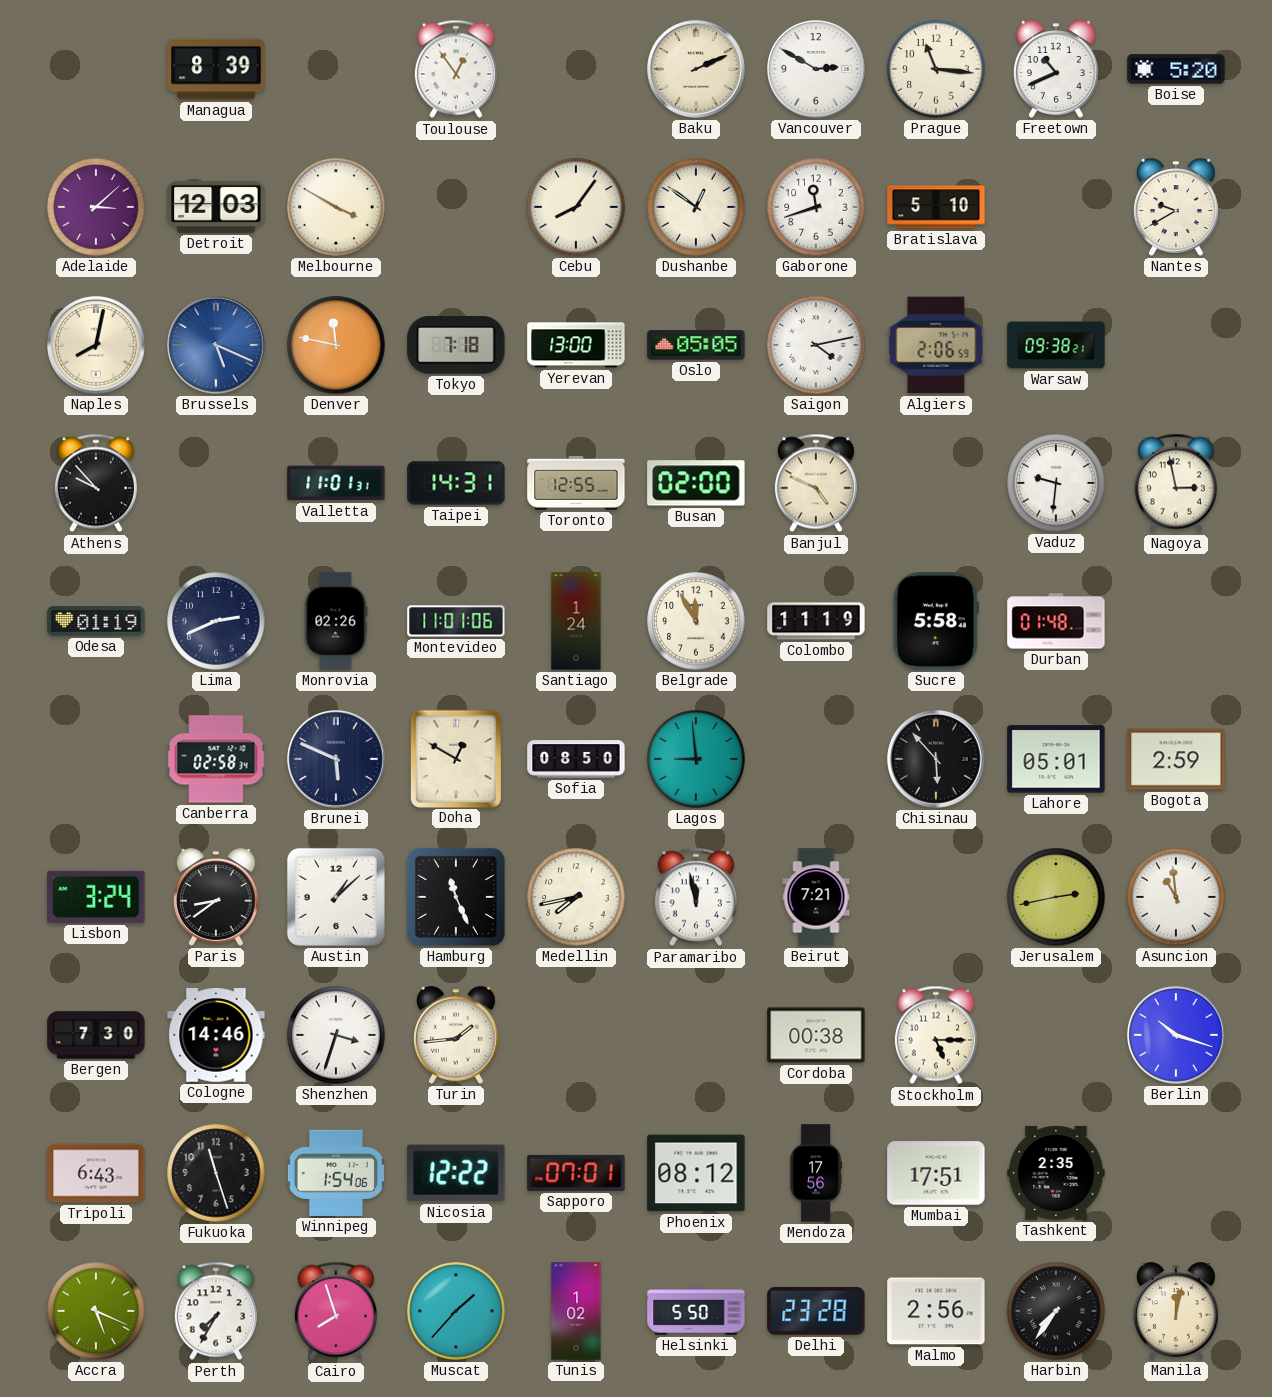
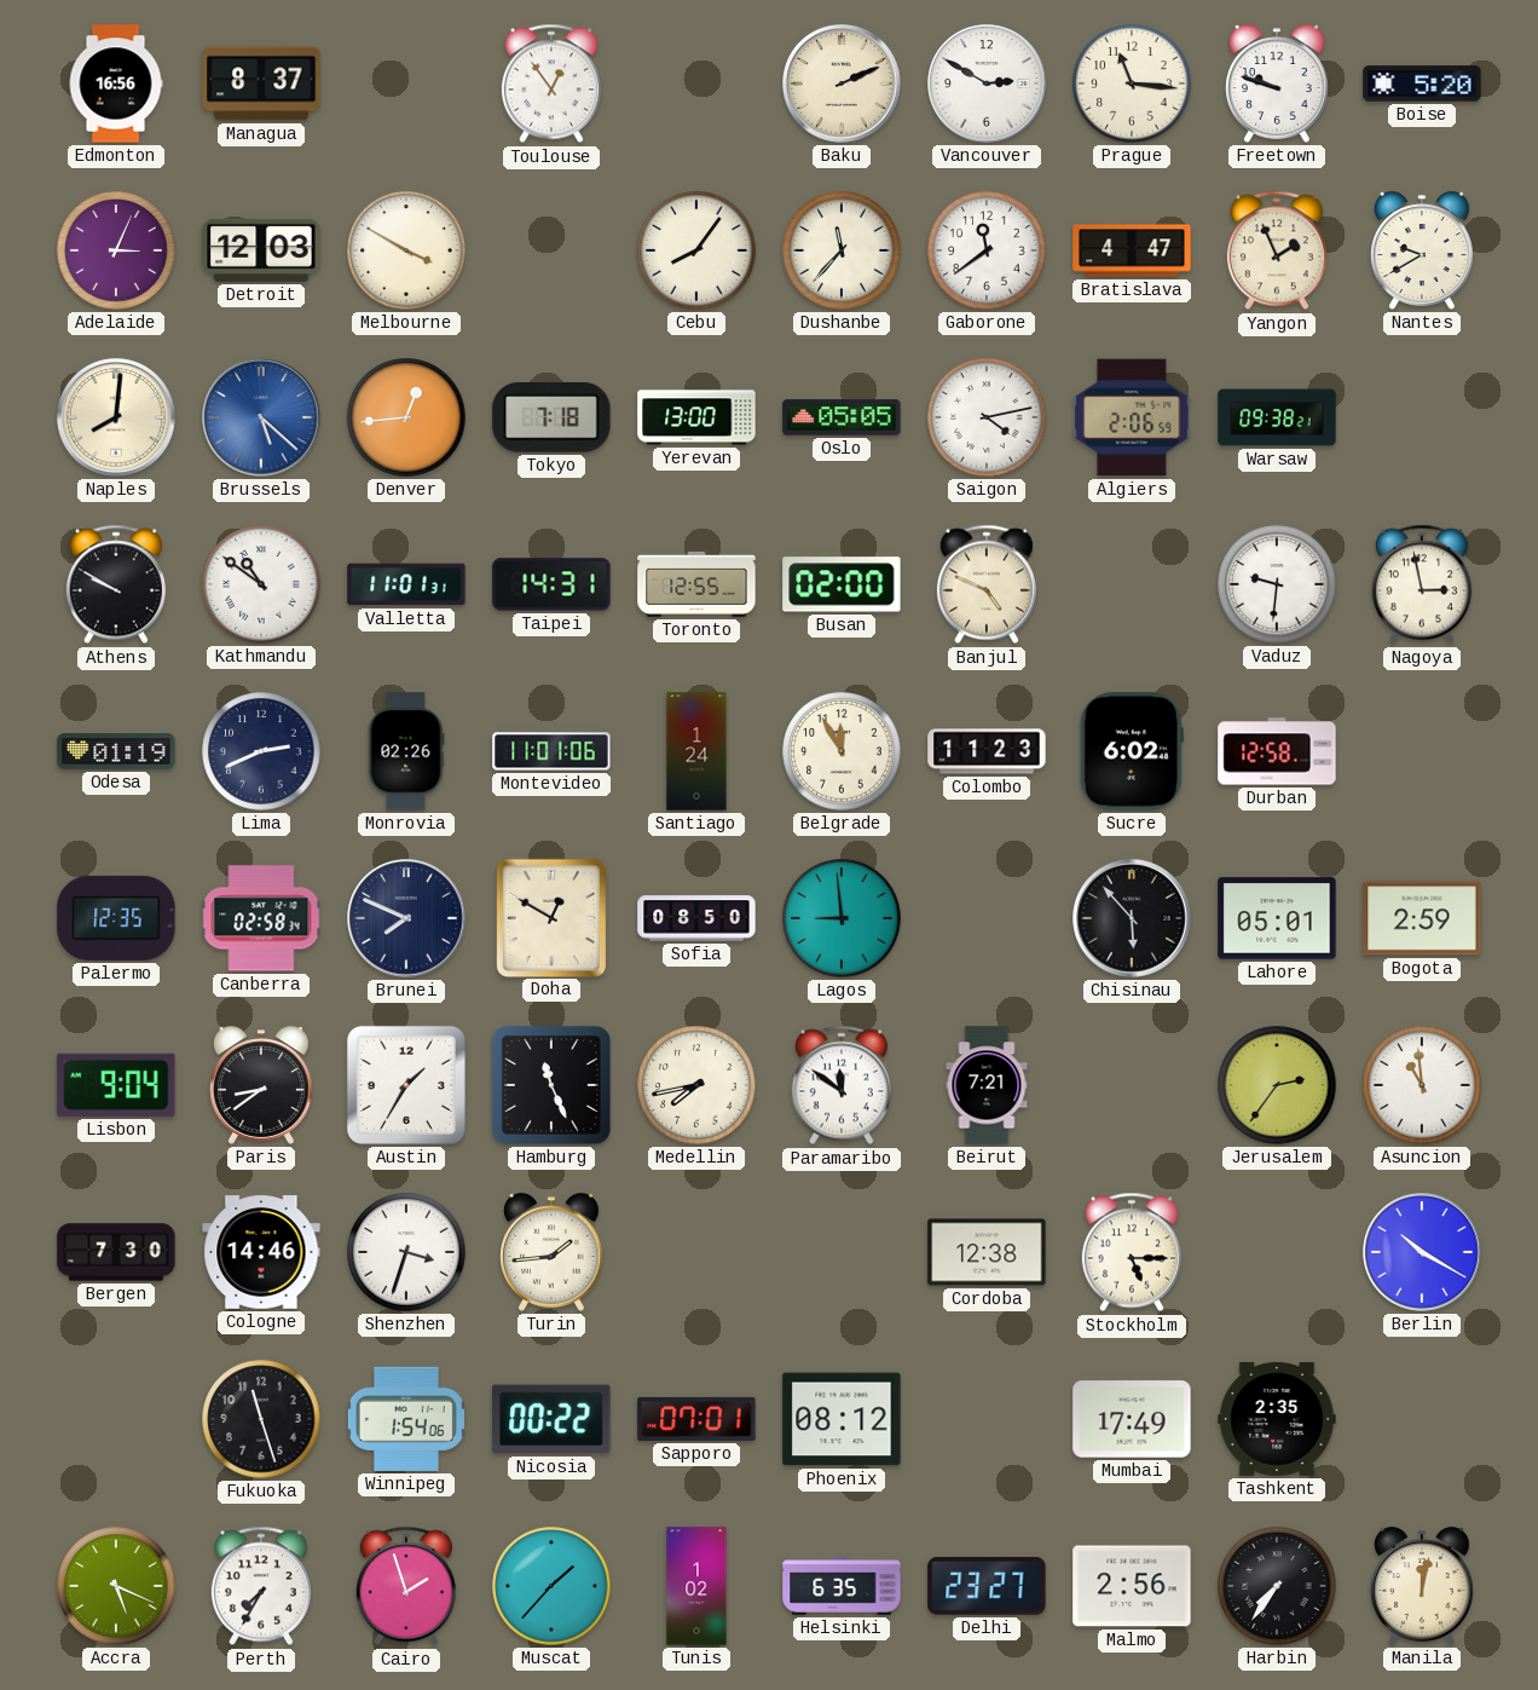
Edmonton: none -> 16:56
Managua: 8:39 -> 8:37
Freetown: 10:41 -> 9:48
Adelaide: 3:08 -> 3:04
Dushanbe: 12:51 -> 11:37
Gaborone: 11:42 -> 11:39
Bratislava: 5:10 -> 4:47
Yangon: none -> 1:56
Naples: 8:02 -> 8:01
Brussels: 5:19 -> 5:22
Denver: 11:47 -> 12:44
Athens: 9:53 -> 9:50
Kathmandu: none -> 10:51
Colombo: 11:19 -> 11:23
Sucre: 5:58 -> 6:02
Durban: 01:48 -> 12:58
Palermo: none -> 12:35
Brunei: 5:49 -> 7:49
Lisbon: 3:24 -> 9:04
Austin: 1:08 -> 1:35
Paramaribo: 11:58 -> 11:51
Jerusalem: 2:43 -> 2:36
Cordoba: 00:38 -> 12:38
Berlin: 10:18 -> 10:20
Tripoli: 6:43 -> none
Nicosia: 12:22 -> 00:22
Mendoza: 17:56 -> none
Mumbai: 17:51 -> 17:49
Cairo: 7:57 -> 1:57
Helsinki: 5:50 -> 6:35
Delhi: 23:28 -> 23:27
